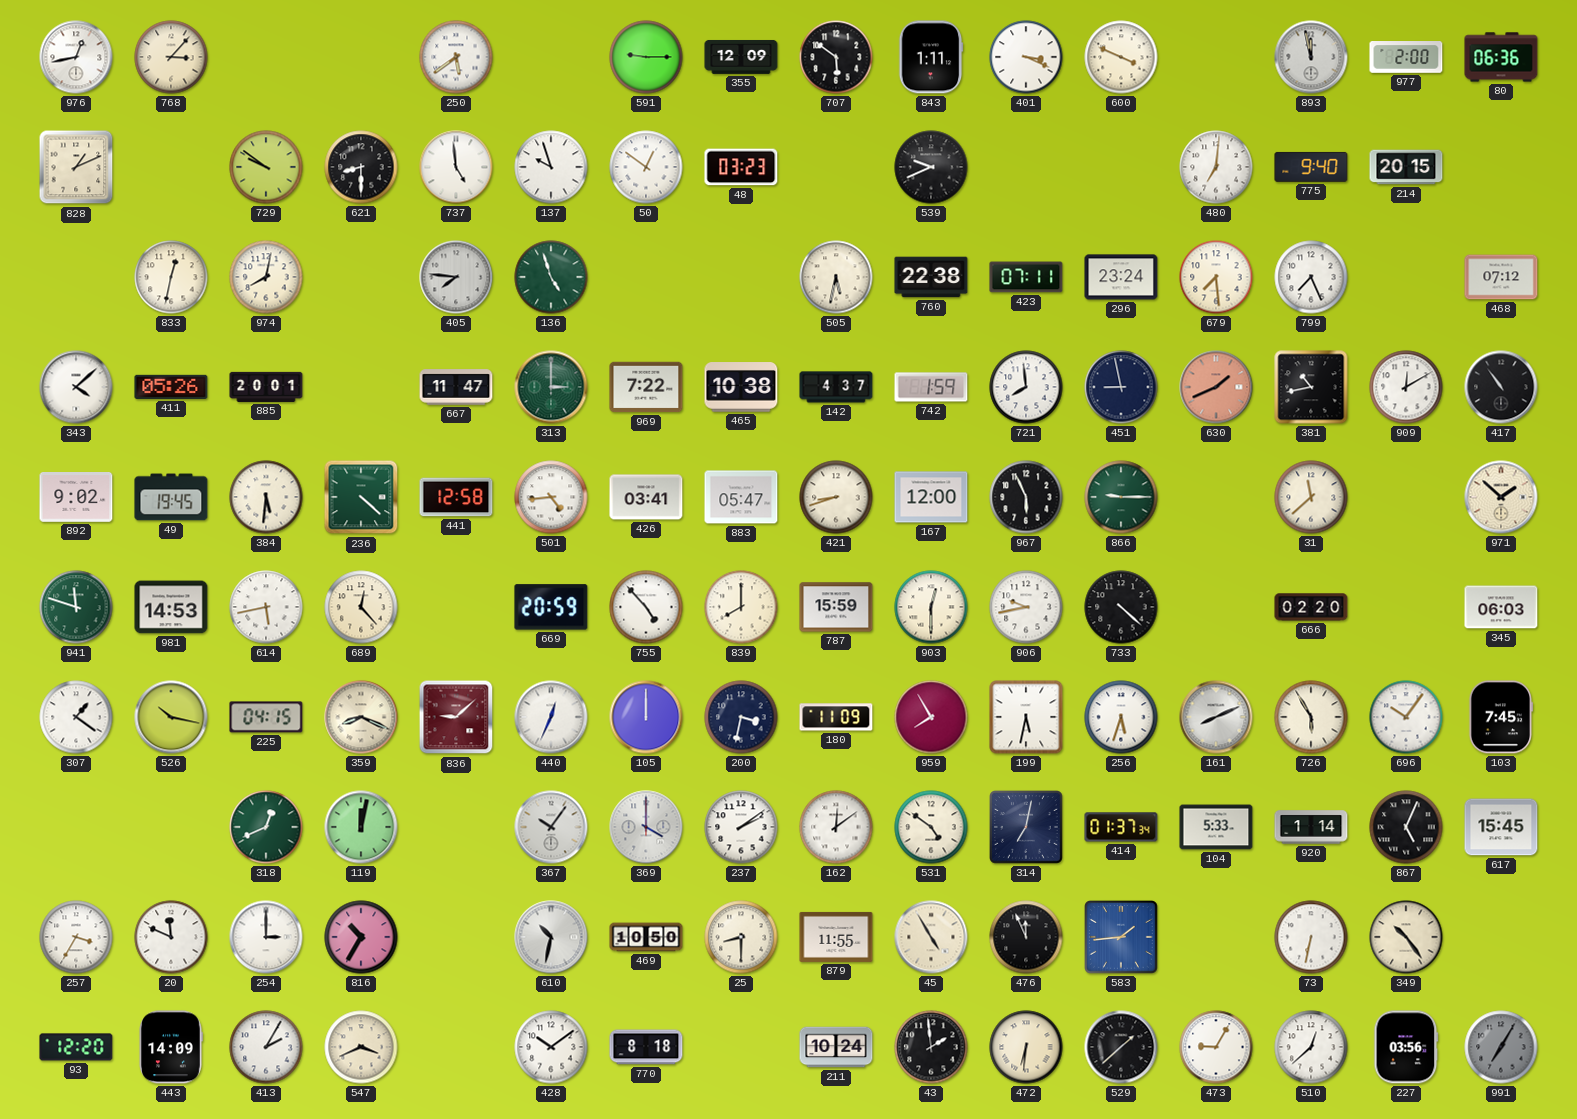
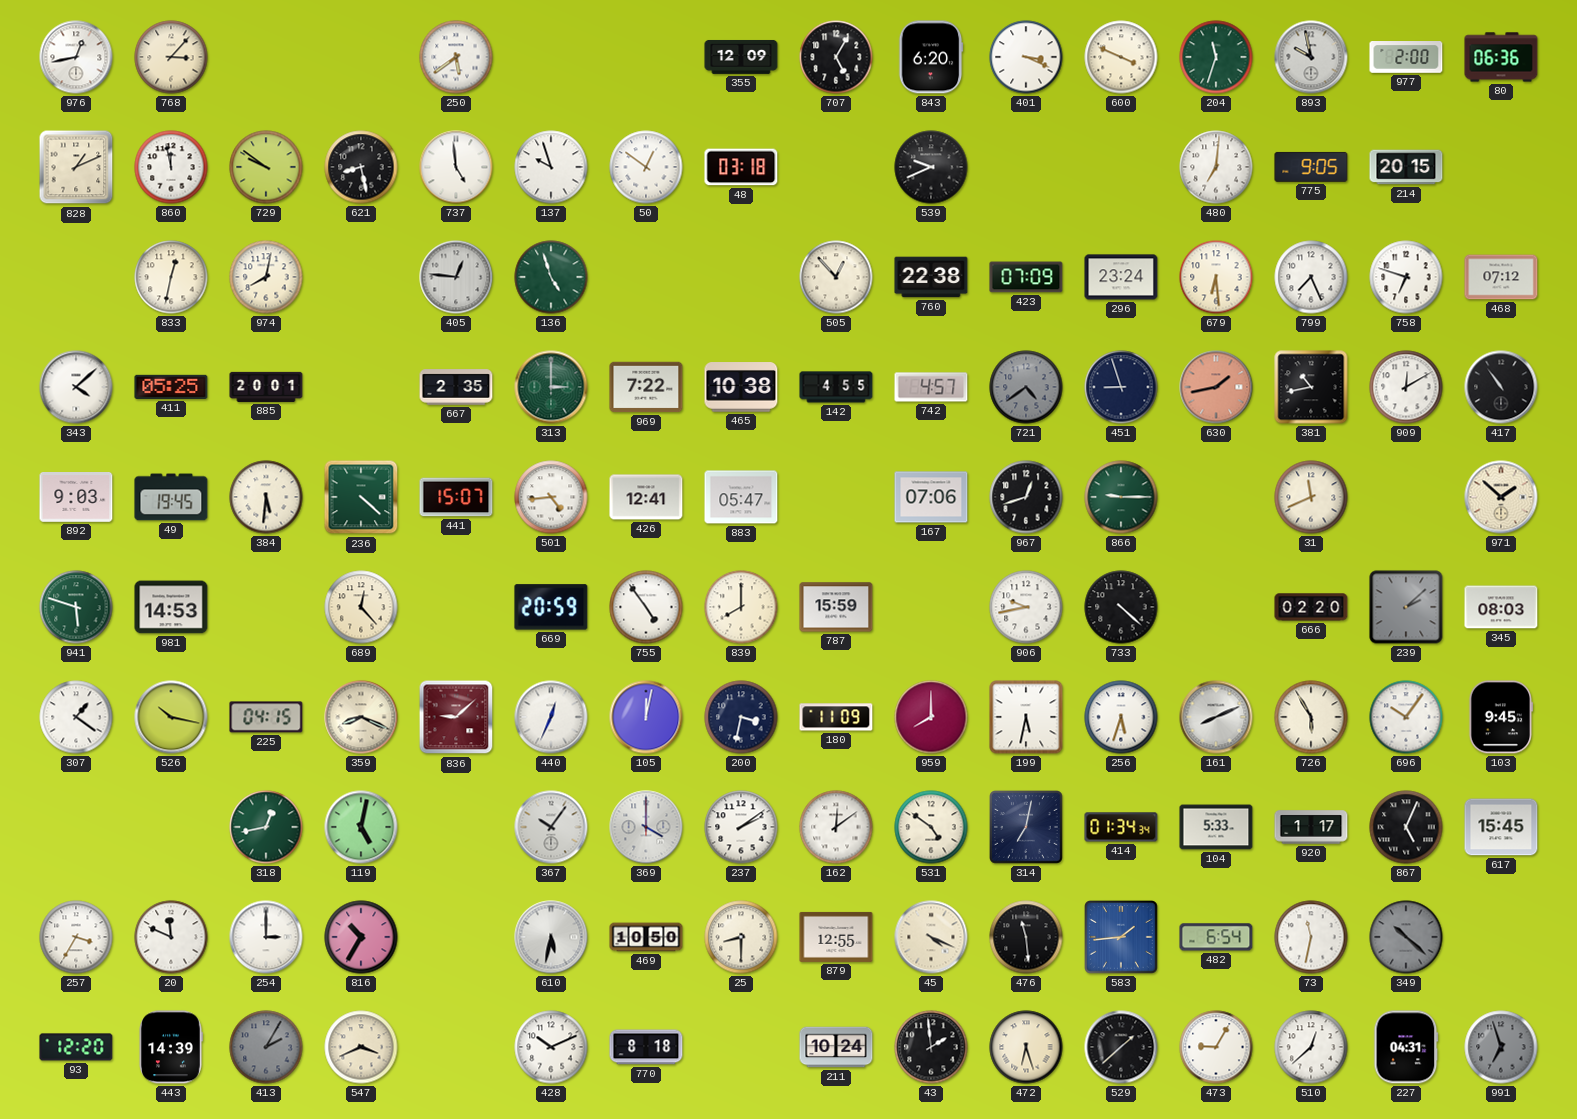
591: 9:15 -> none
707: 5:51 -> 5:05
843: 1:11 -> 6:20
204: none -> 11:33
893: 11:58 -> 9:58
860: none -> 11:58
621: 8:30 -> 8:28
48: 03:23 -> 03:18
775: 9:40 -> 9:05
405: 7:46 -> 12:46
505: 5:32 -> 12:53
423: 07:11 -> 07:09
679: 7:29 -> 6:29
758: none -> 6:48
411: 05:26 -> 05:25
667: 11:47 -> 2:35
142: 4:37 -> 4:55
742: 1:59 -> 4:57
721: 7:59 -> 4:39
721 dial: white -> grey
451: 8:58 -> 8:57
630: 1:41 -> 1:43
892: 9:02 -> 9:03
441: 12:58 -> 15:07
426: 03:41 -> 12:41
421: 8:42 -> none
167: 12:00 -> 07:06
967: 5:56 -> 12:42
31: 11:38 -> 11:41
941: 11:48 -> 5:48
614: 5:43 -> none
755: 4:53 -> 4:54
903: 12:30 -> none
239: none -> 2:08
345: 06:03 -> 08:03
105: 12:00 -> 12:02
959: 7:55 -> 8:00
103: 7:45 -> 9:45
318: 12:41 -> 12:43
119: 12:02 -> 5:02
414: 01:37 -> 01:34
920: 1:14 -> 1:17
610: 10:32 -> 5:32
879: 11:55 -> 12:55
45: 4:55 -> 4:19
476: 11:56 -> 11:29
482: none -> 6:54
73: 6:32 -> 11:32
349: 10:24 -> 10:22
349 dial: cream -> grey
443: 14:09 -> 14:39
413 dial: white -> grey
428: 10:09 -> 10:11
472: 6:31 -> 6:27
227: 03:56 -> 04:31
991: 7:05 -> 6:57
